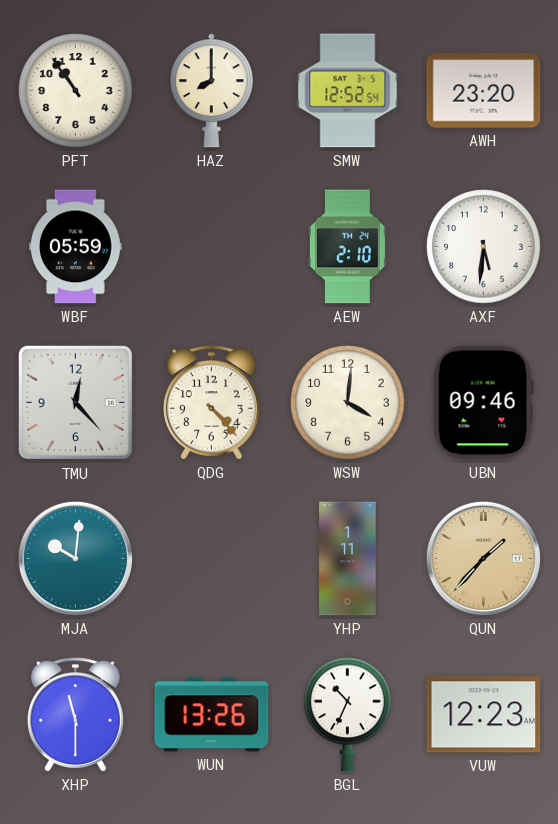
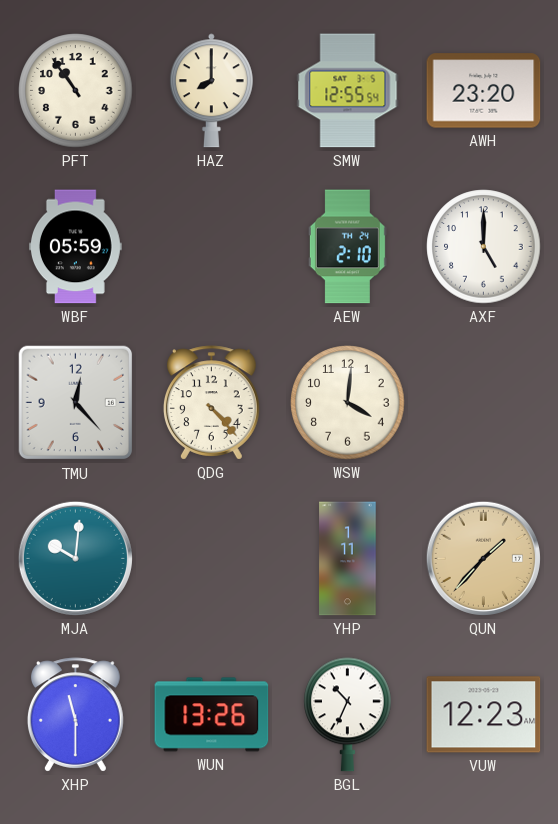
SMW: 12:52 -> 12:55
AXF: 5:31 -> 5:00
UBN: 09:46 -> none
